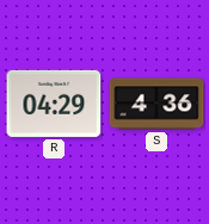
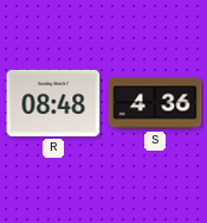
R: 04:29 -> 08:48
